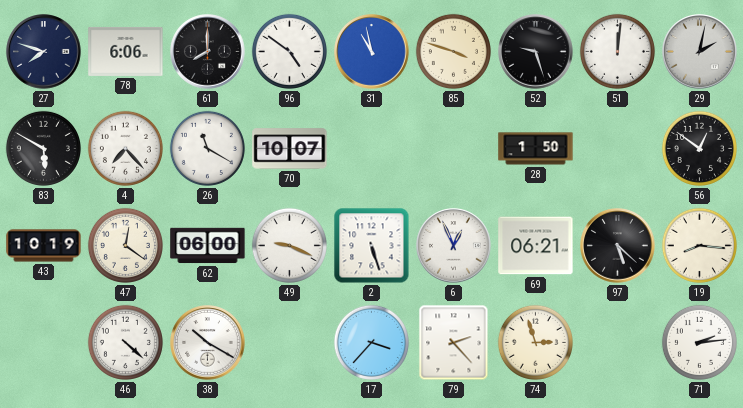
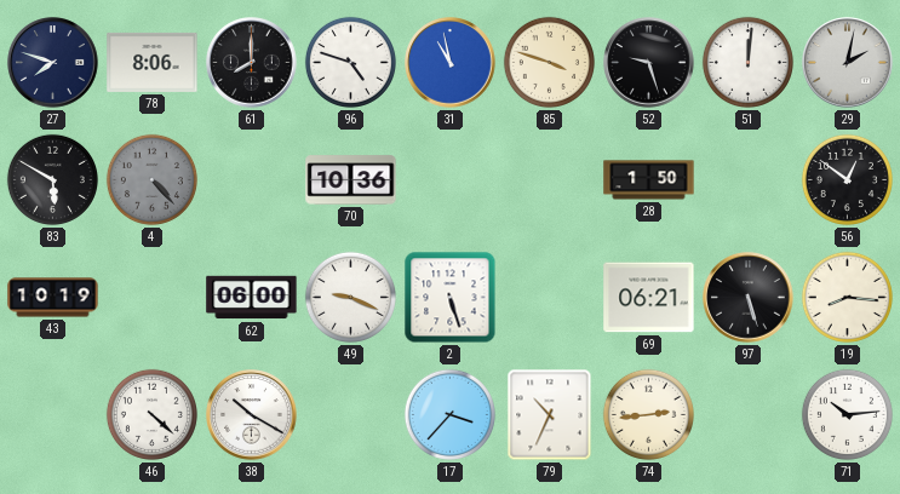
78: 6:06 -> 8:06
96: 4:51 -> 4:48
4: 7:23 -> 4:23
4 dial: white -> grey
26: 11:20 -> none
70: 10:07 -> 10:36
47: 12:21 -> none
6: 12:56 -> none
97: 5:22 -> 5:27
79: 2:23 -> 10:34
74: 2:57 -> 2:44
71: 2:14 -> 10:14
